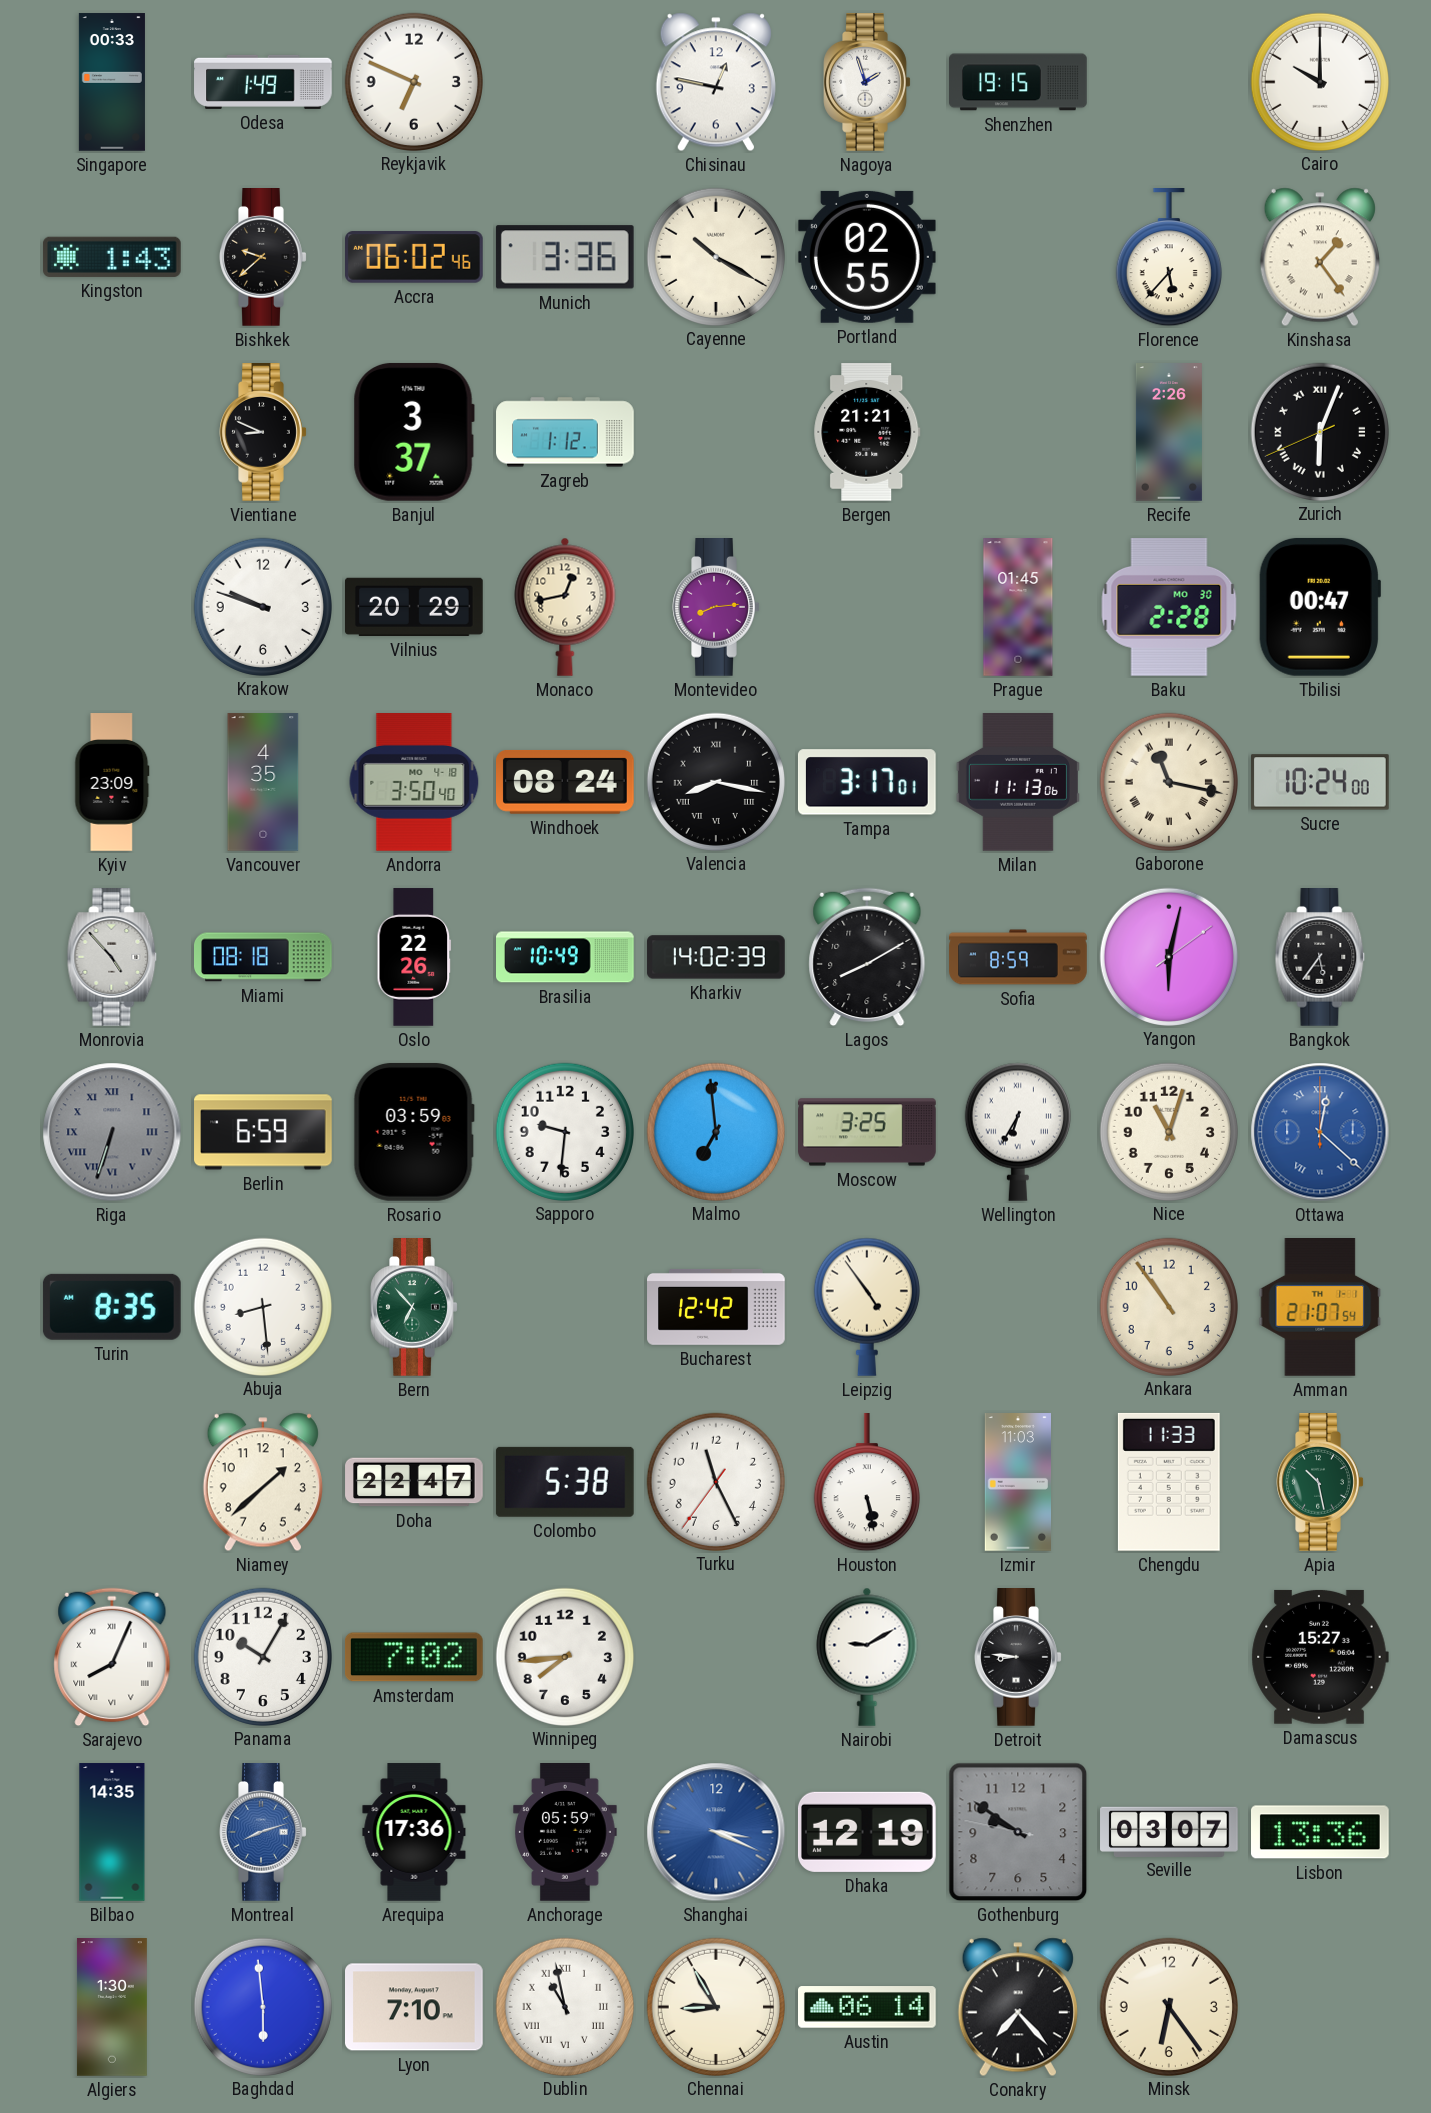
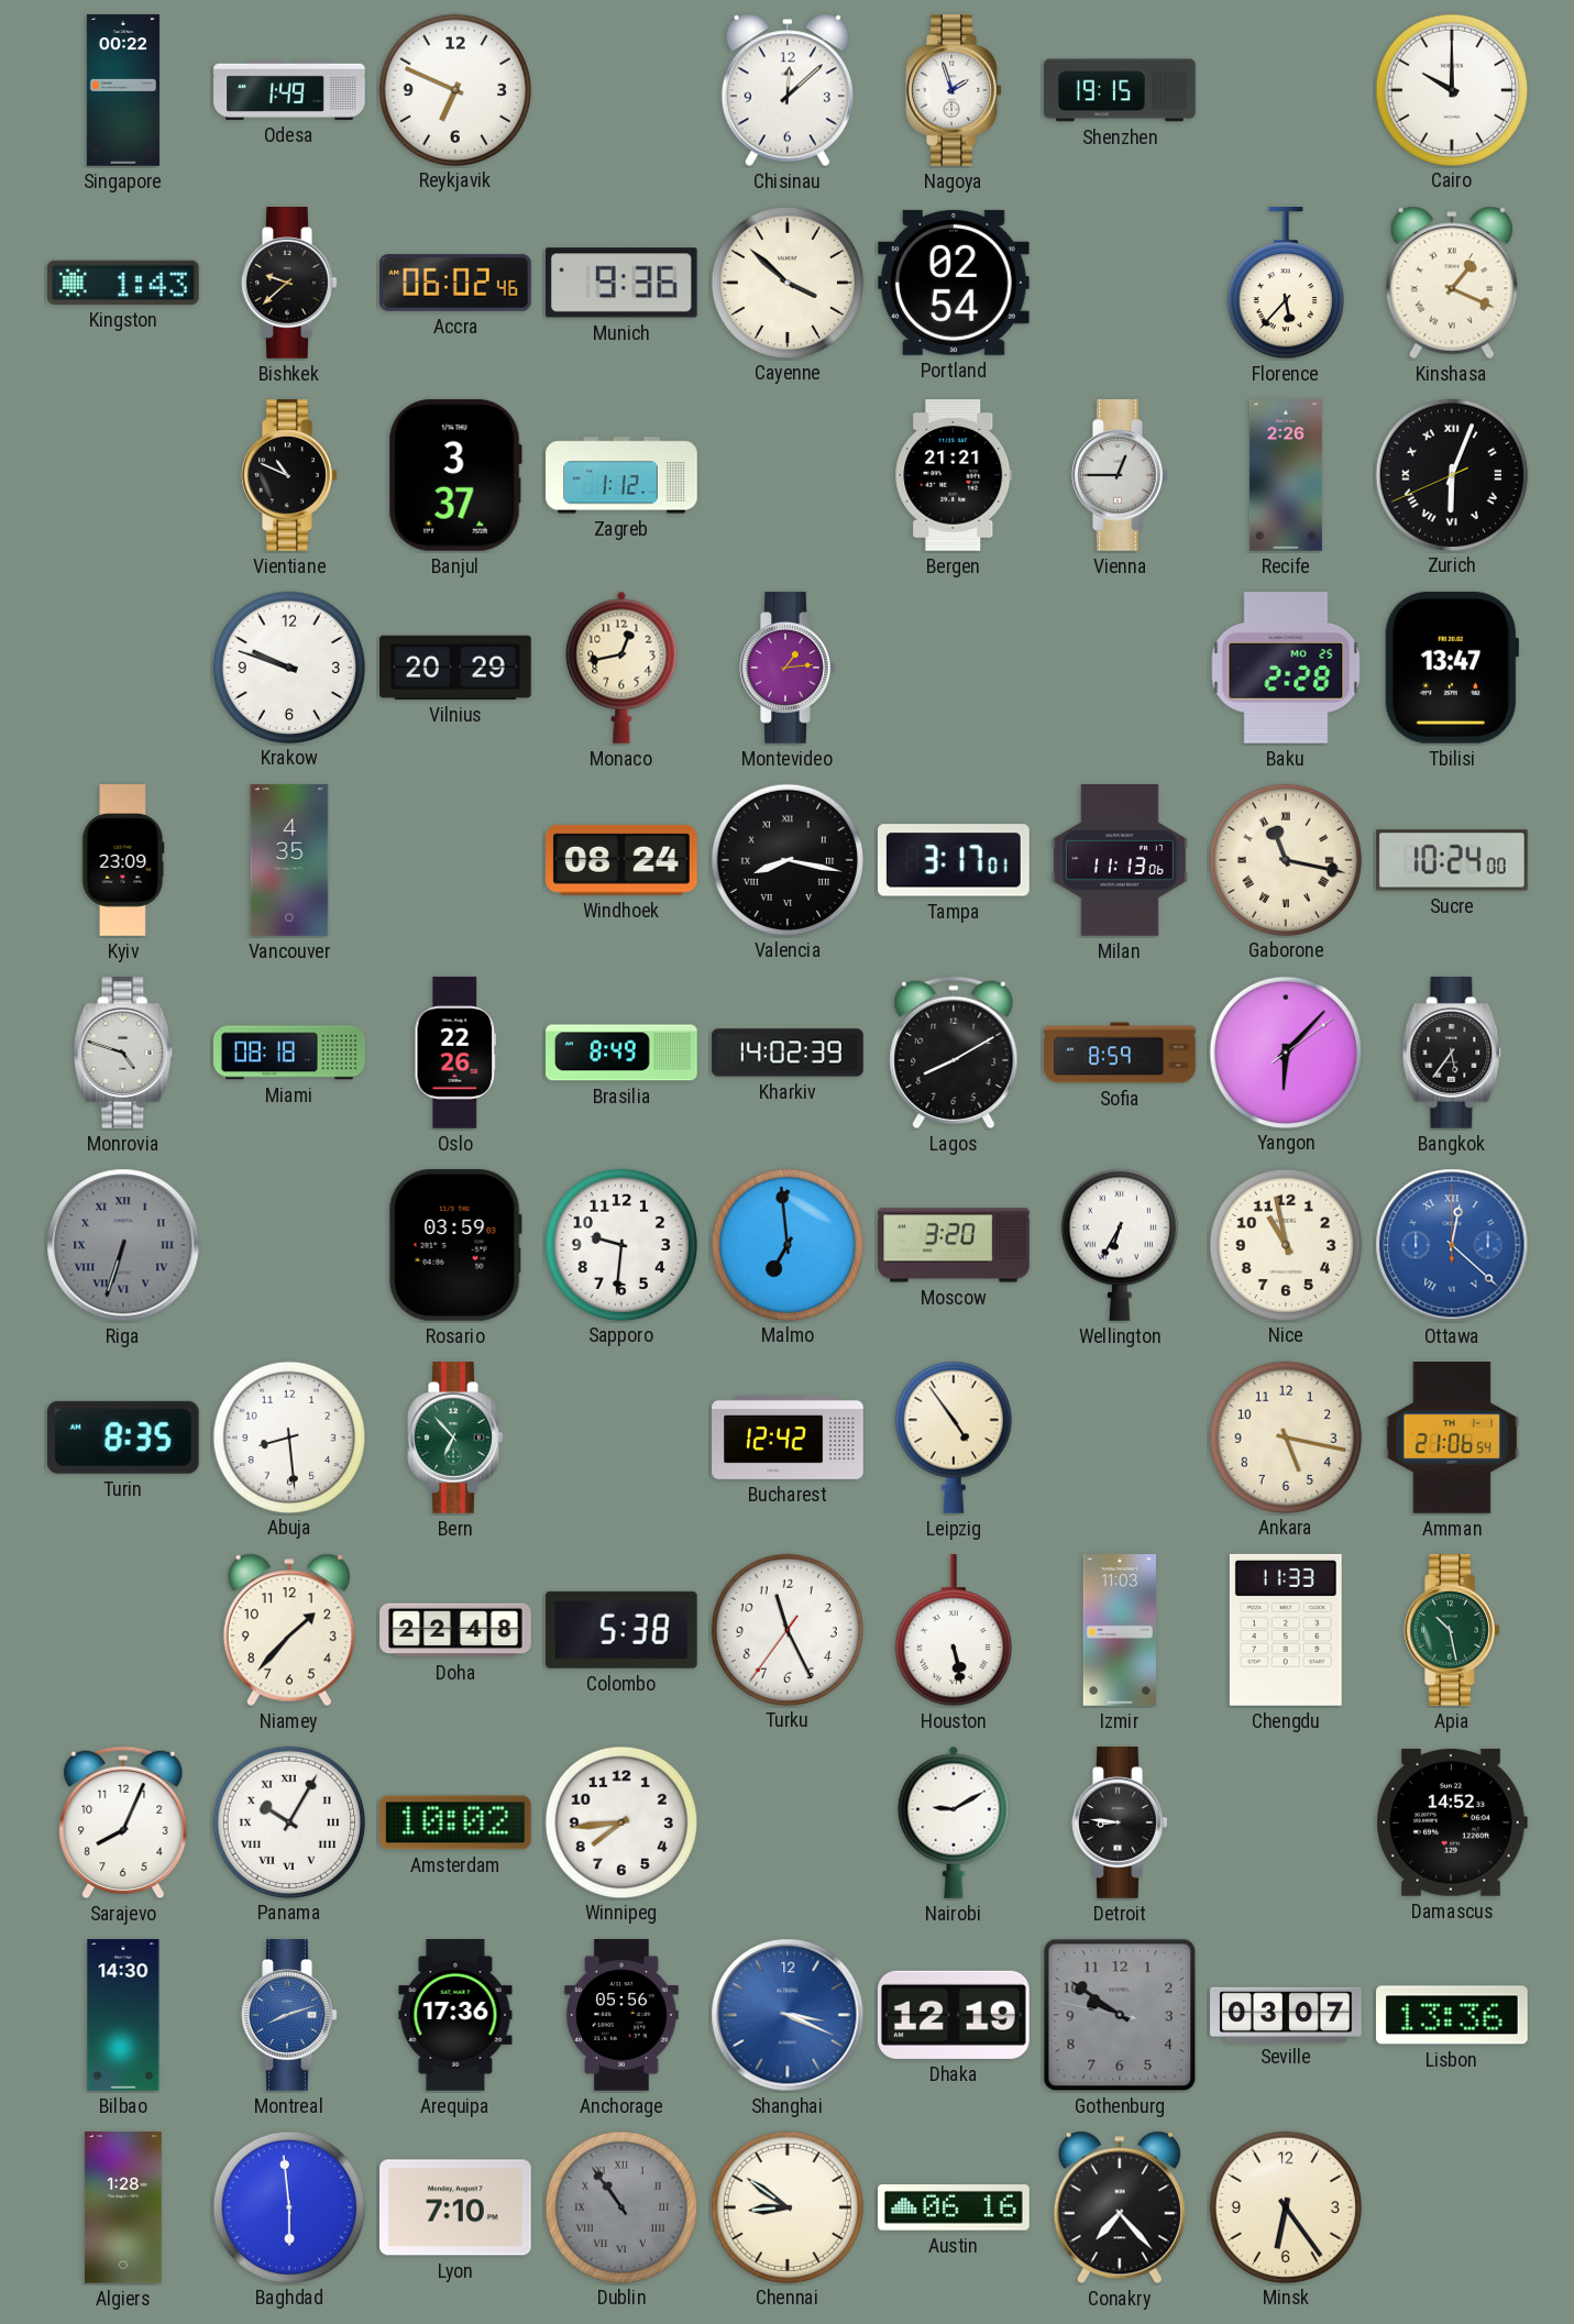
Singapore: 00:33 -> 00:22
Chisinau: 12:47 -> 12:08
Munich: 3:36 -> 9:36
Cayenne: 10:20 -> 3:52
Portland: 02:55 -> 02:54
Kinshasa: 1:24 -> 1:19
Vientiane: 8:49 -> 10:49
Vienna: none -> 12:45
Montevideo: 8:14 -> 1:14
Prague: 01:45 -> none
Baku date: MO 30 -> MO 25
Tbilisi: 00:47 -> 13:47
Andorra: 3:50 -> none
Monrovia: 4:53 -> 4:48
Brasilia: 10:49 -> 8:49
Yangon: 6:02 -> 6:07
Berlin: 6:59 -> none
Moscow: 3:25 -> 3:20
Nice: 11:03 -> 10:58
Ankara: 10:54 -> 5:17
Amman: 21:07 -> 21:06
Niamey: 1:38 -> 1:37
Doha: 22:47 -> 22:48
Sarajevo numerals: Roman -> Arabic
Panama numerals: Arabic -> Roman
Amsterdam: 7:02 -> 10:02
Damascus: 15:27 -> 14:52
Bilbao: 14:35 -> 14:30
Anchorage: 05:59 -> 05:56
Algiers: 1:30 -> 1:28
Dublin: 10:58 -> 10:54
Dublin dial: white -> grey
Chennai: 8:55 -> 8:51
Austin: 06:14 -> 06:16
